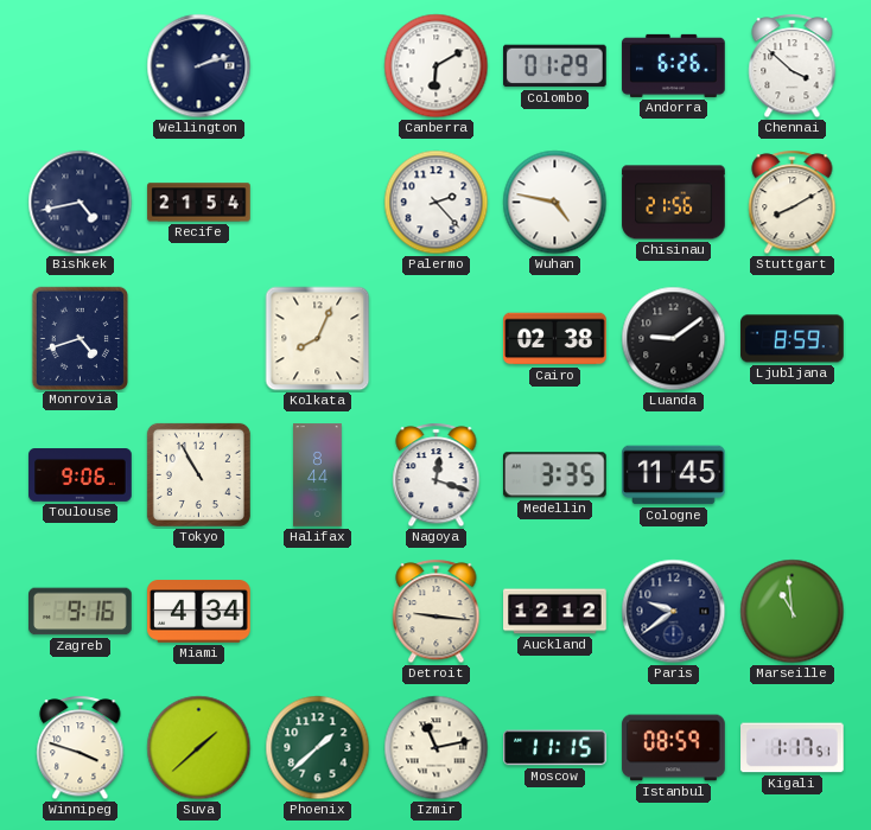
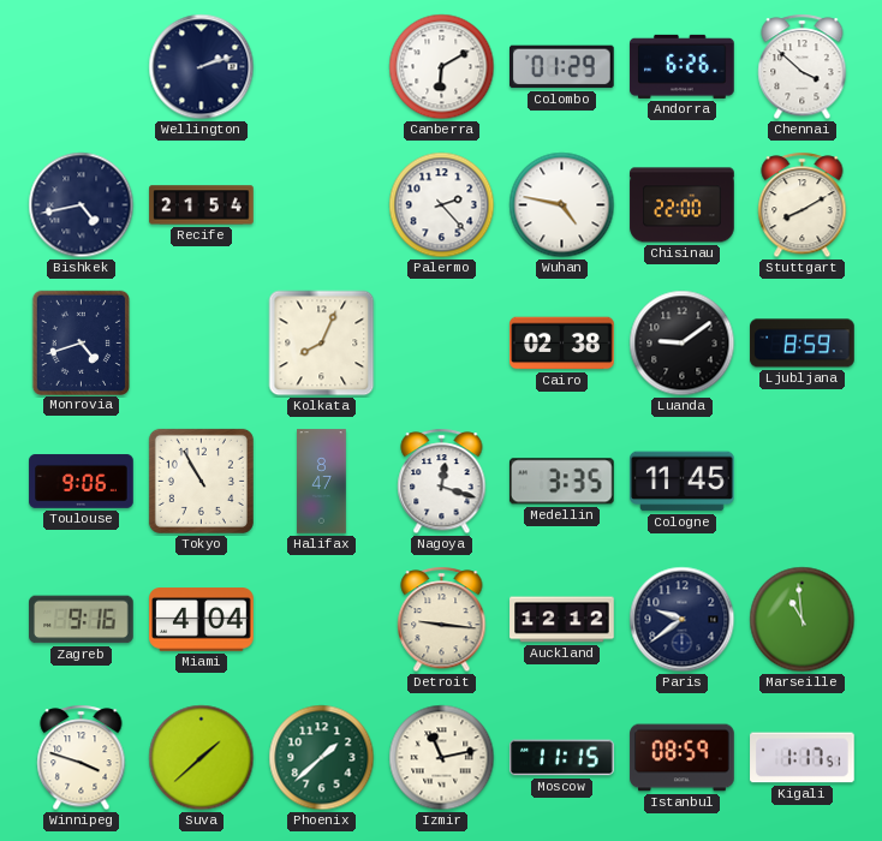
Chisinau: 21:56 -> 22:00
Halifax: 8:44 -> 8:47
Miami: 4:34 -> 4:04
